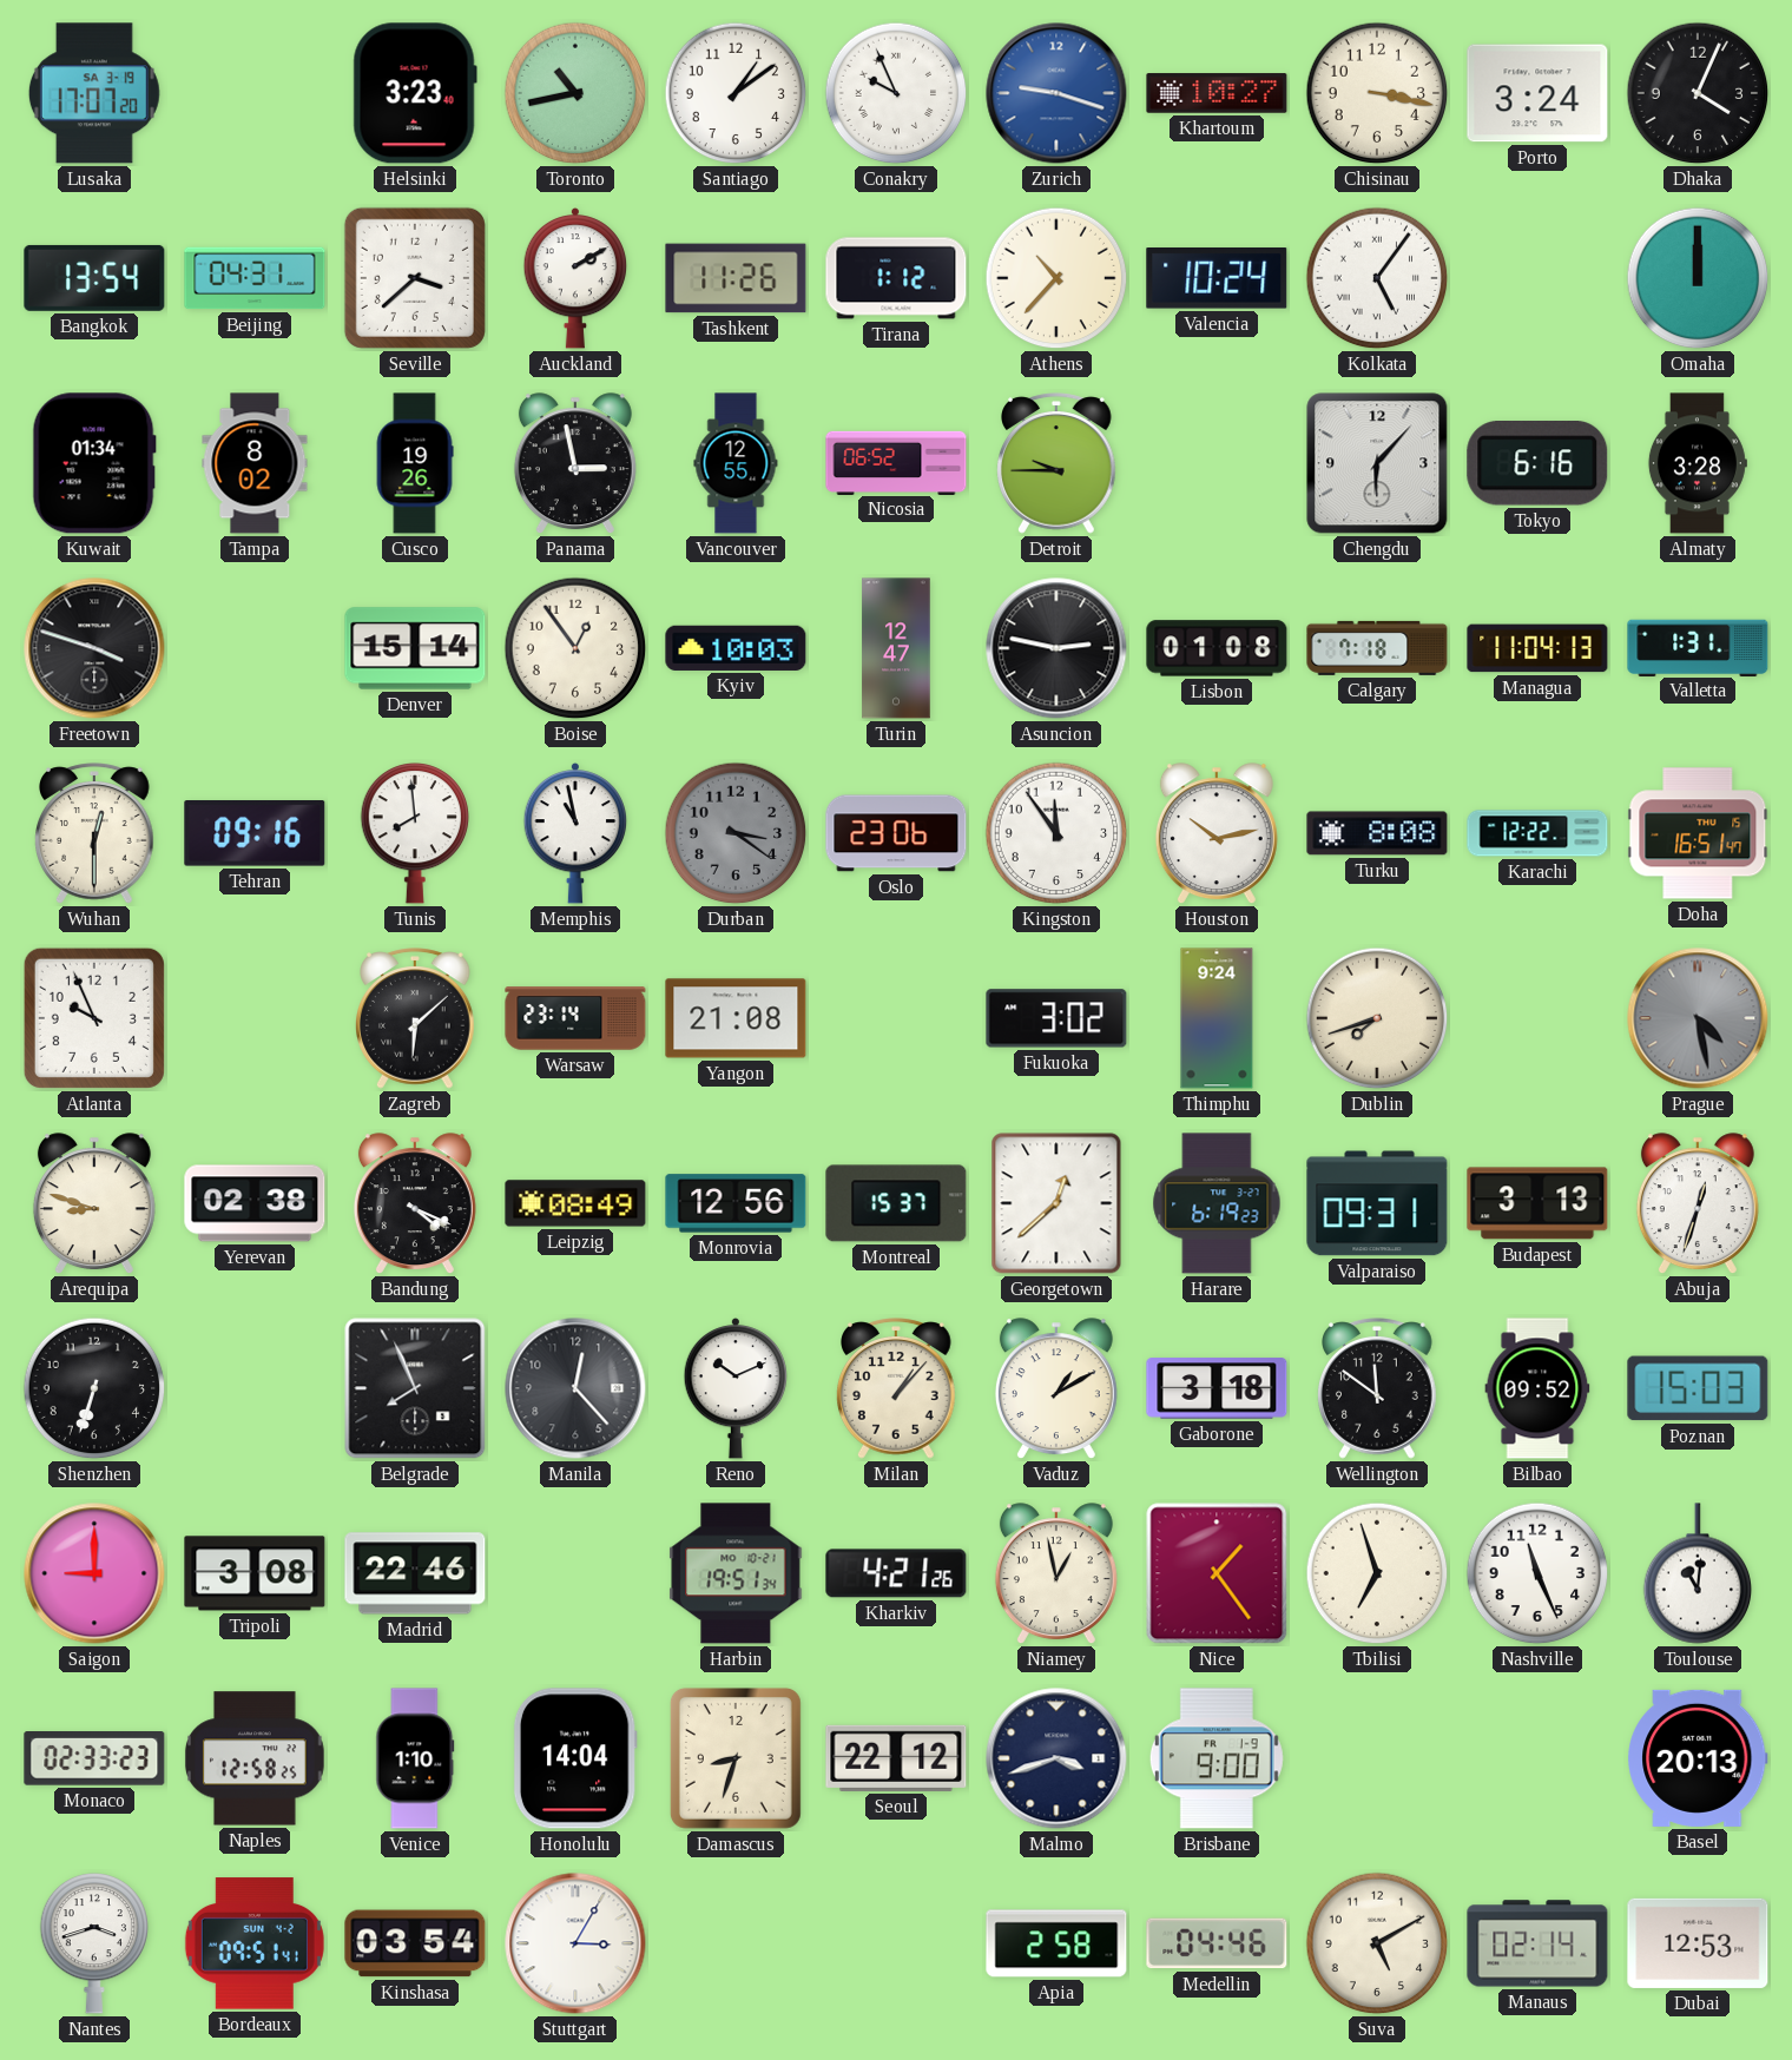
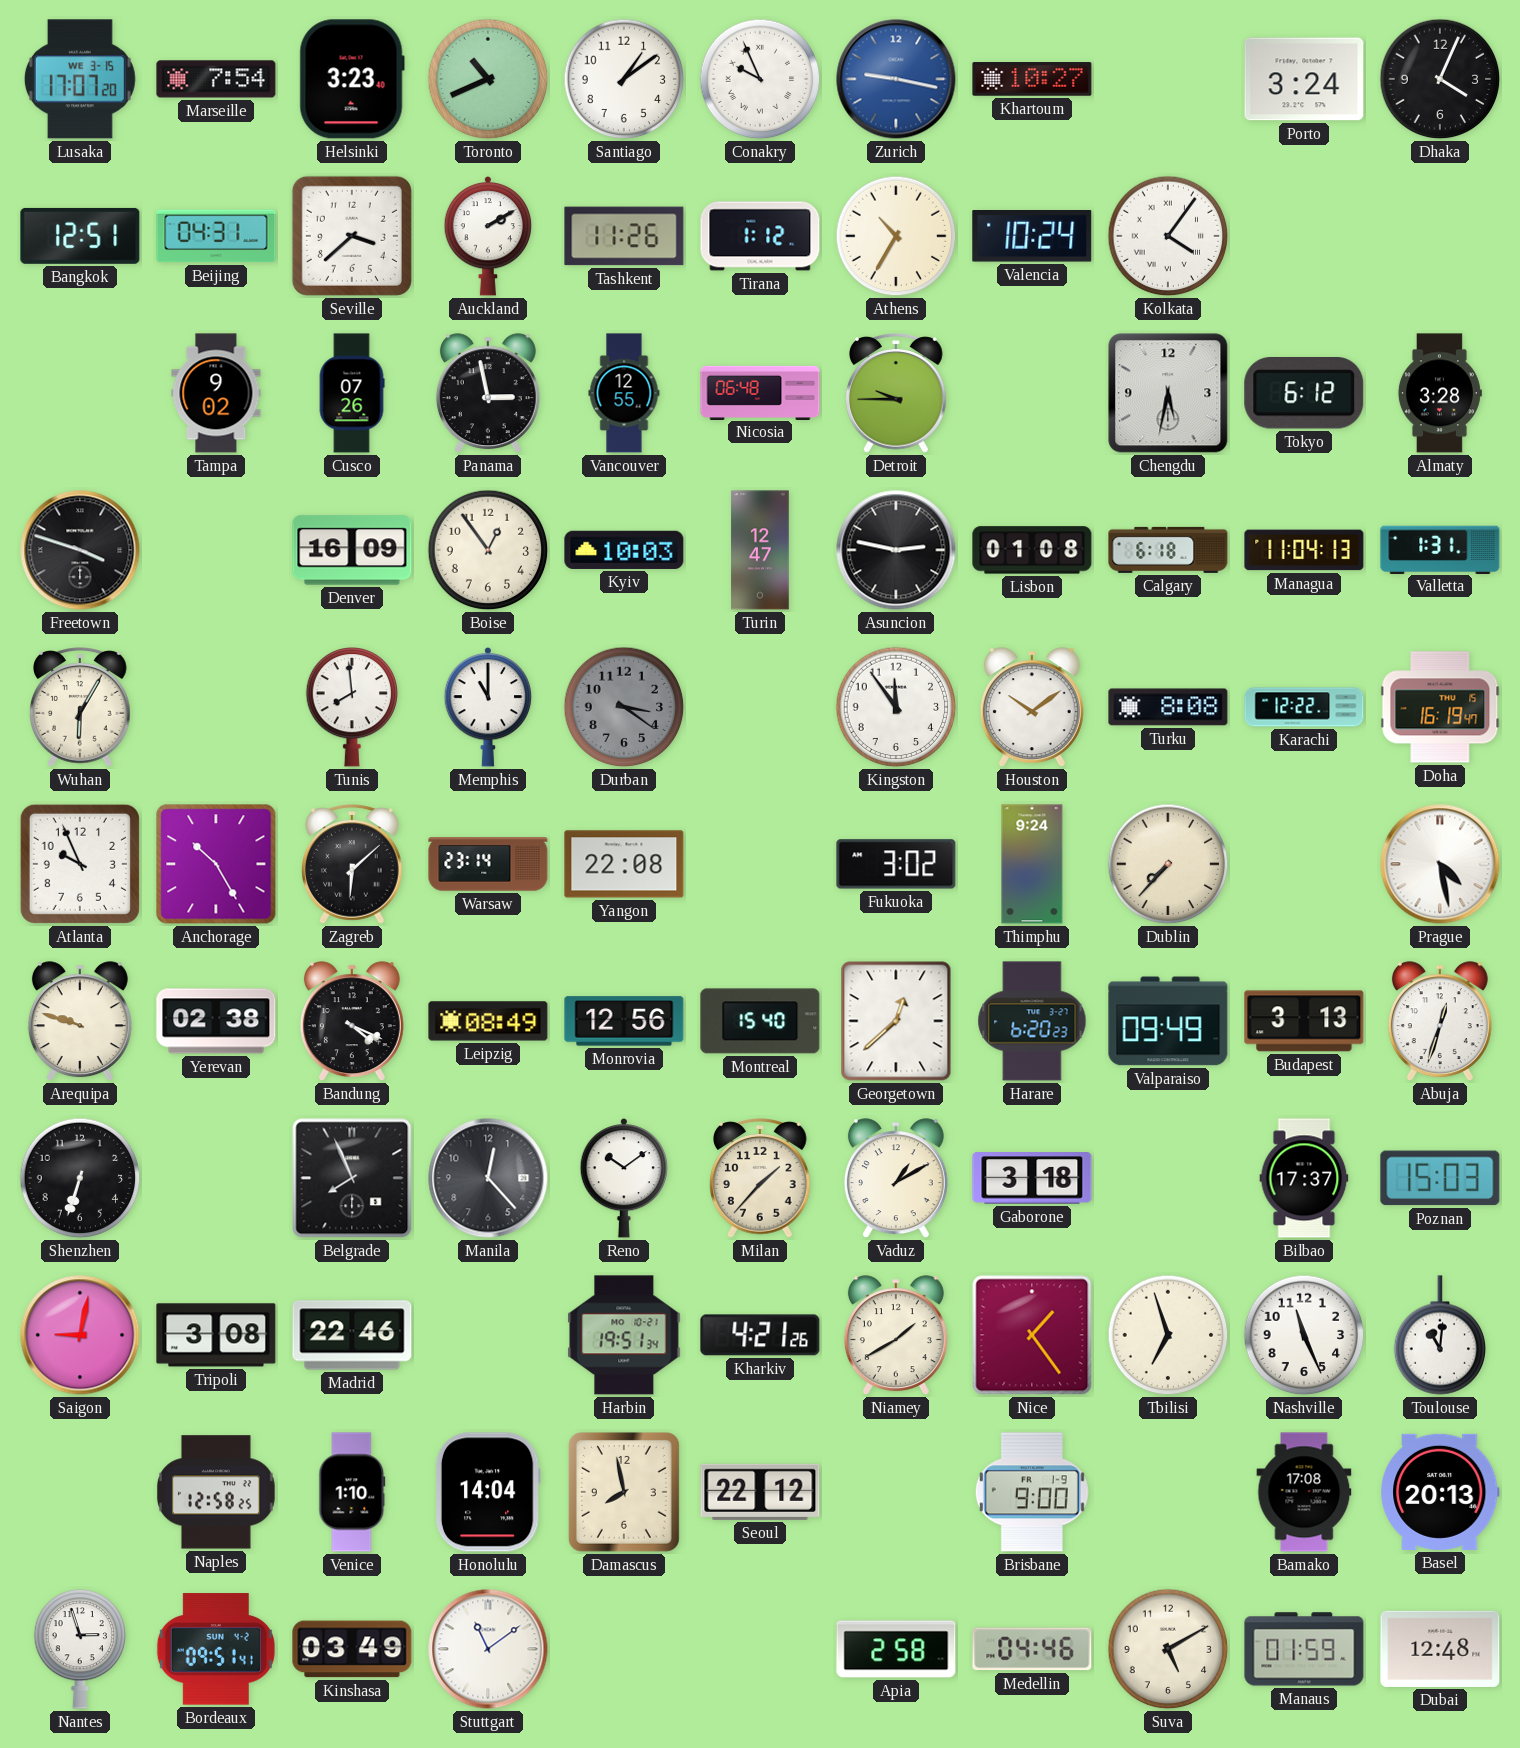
Lusaka date: SA 3-19 -> WE 3-15
Marseille: none -> 7:54
Toronto: 10:43 -> 10:41
Zurich: 9:18 -> 9:17
Chisinau: 3:17 -> none
Bangkok: 13:54 -> 12:51
Athens: 10:37 -> 10:35
Kolkata: 5:06 -> 4:06
Omaha: 12:00 -> none
Kuwait: 01:34 -> none
Tampa: 8:02 -> 9:02
Cusco: 19:26 -> 07:26
Nicosia: 06:52 -> 06:48
Chengdu: 6:07 -> 5:32
Tokyo: 6:16 -> 6:12
Denver: 15:14 -> 16:09
Calgary: 7:18 -> 6:18
Wuhan: 12:30 -> 6:05
Tehran: 09:16 -> none
Memphis: 10:58 -> 11:00
Oslo: 23:06 -> none
Houston: 10:13 -> 10:09
Doha: 16:51 -> 16:19
Anchorage: none -> 10:25
Yangon: 21:08 -> 22:08
Dublin: 7:42 -> 7:37
Prague dial: grey -> white
Arequipa: 8:48 -> 9:48
Montreal: 15:37 -> 15:40
Harare: 6:19 -> 6:20
Valparaiso: 09:31 -> 09:49
Reno: 10:11 -> 10:09
Milan: 1:07 -> 1:37
Wellington: 11:51 -> none
Bilbao: 09:52 -> 17:37
Saigon: 9:00 -> 9:02
Niamey: 12:58 -> 1:40
Monaco: 02:33 -> none
Damascus: 8:33 -> 7:58
Malmo: 3:42 -> none
Bamako: none -> 17:08
Nantes: 3:42 -> 2:57
Kinshasa: 03:54 -> 03:49
Stuttgart: 3:05 -> 11:09
Manaus: 02:14 -> 01:59
Dubai: 12:53 -> 12:48
